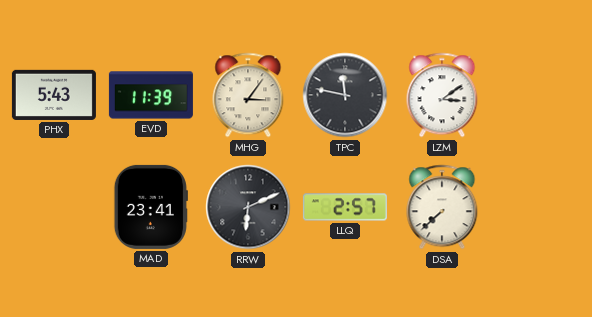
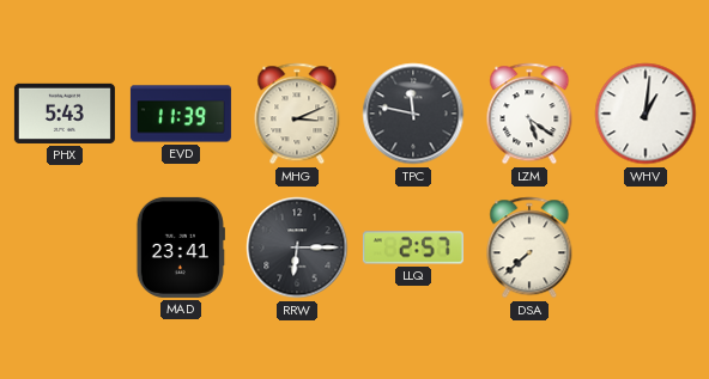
MHG: 3:06 -> 3:11
LZM: 3:09 -> 5:21
WHV: none -> 1:01
RRW: 6:11 -> 6:15
